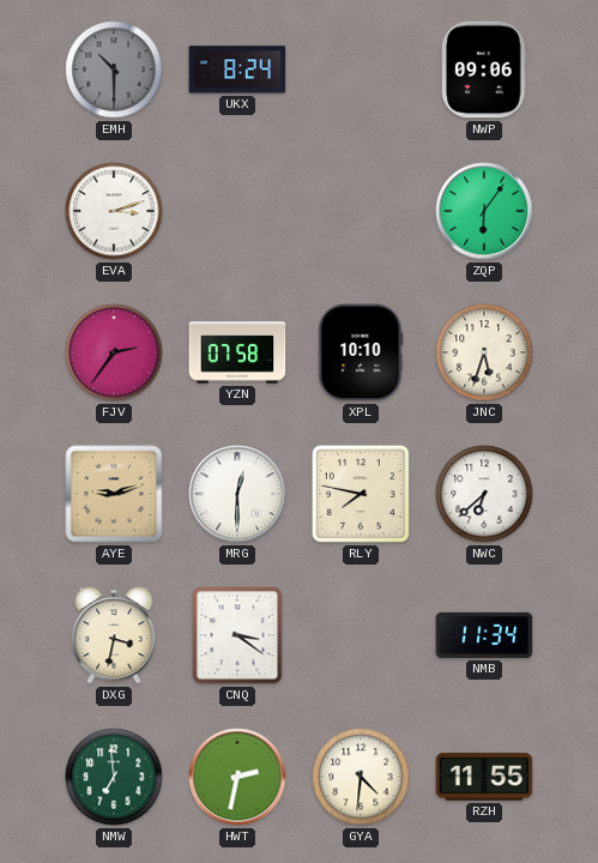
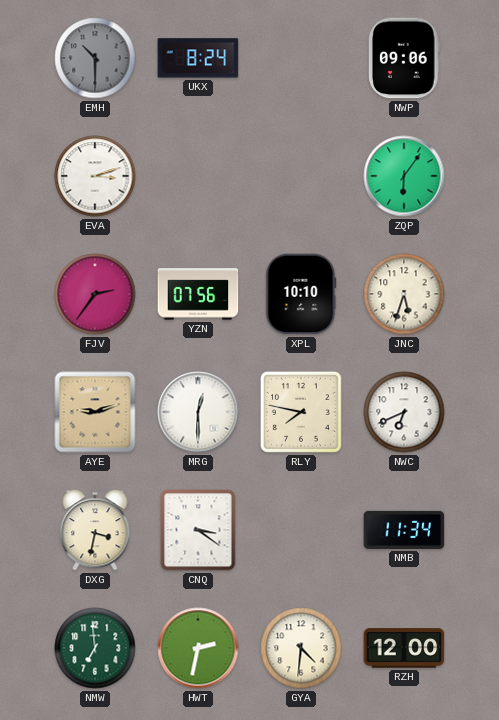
YZN: 07:58 -> 07:56
NWC: 6:38 -> 6:41
RZH: 11:55 -> 12:00
